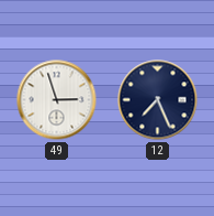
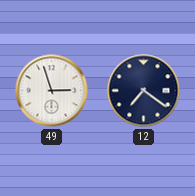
12: 7:26 -> 7:21
